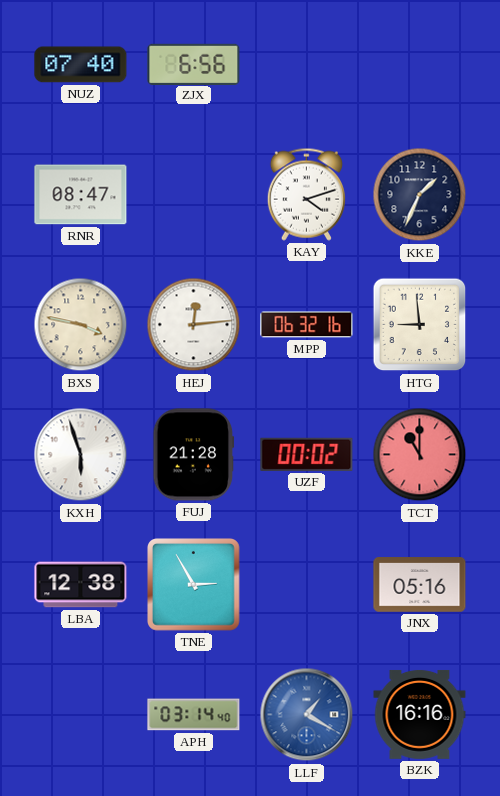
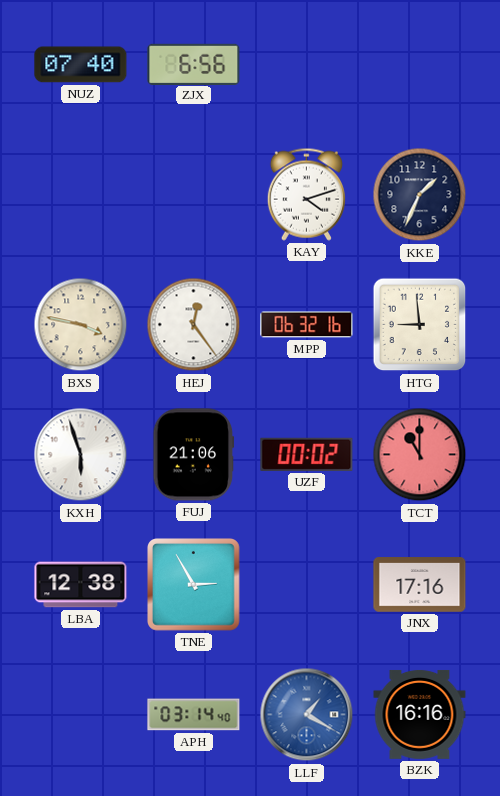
RNR: 08:47 -> none
HEJ: 12:14 -> 12:24
FUJ: 21:28 -> 21:06
JNX: 05:16 -> 17:16
